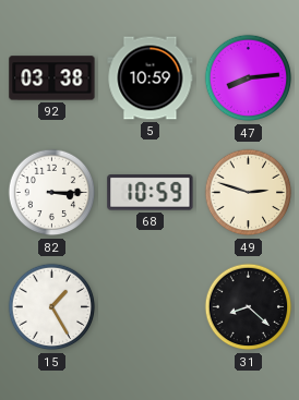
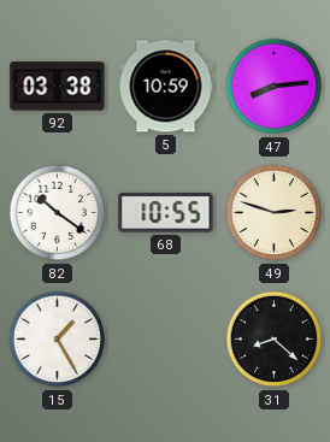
82: 3:15 -> 10:21
68: 10:59 -> 10:55
